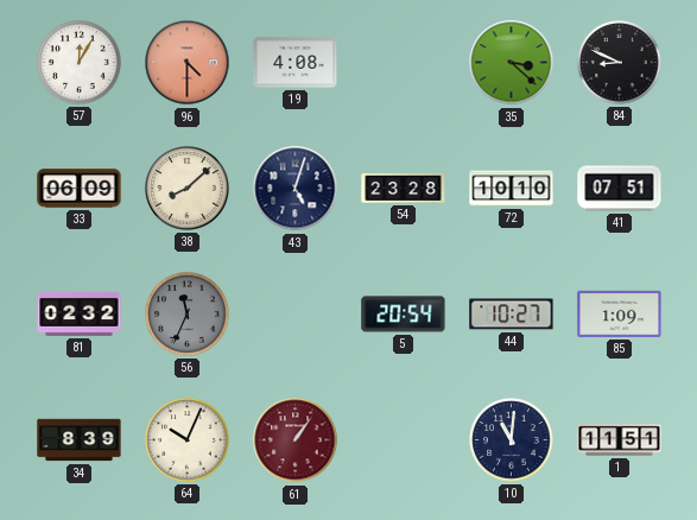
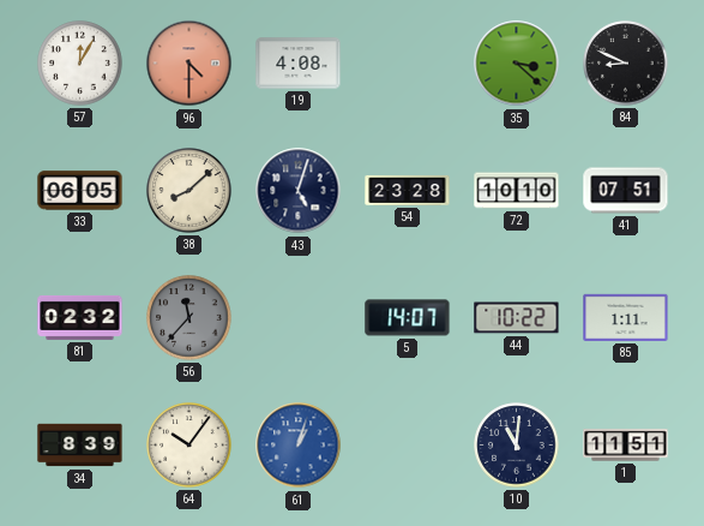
33: 06:09 -> 06:05
56: 11:34 -> 11:37
5: 20:54 -> 14:07
44: 10:27 -> 10:22
85: 1:09 -> 1:11
64: 10:04 -> 10:06
61: 1:06 -> 1:03
61 dial: burgundy -> blue
